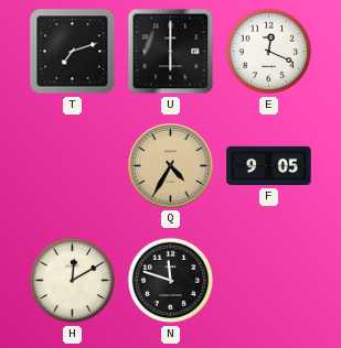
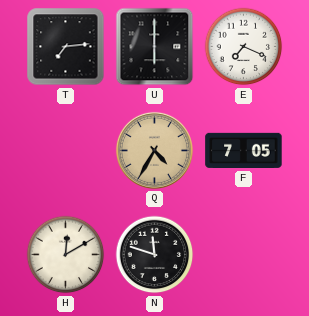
T: 7:12 -> 7:14
E: 12:19 -> 7:19
F: 9:05 -> 7:05
